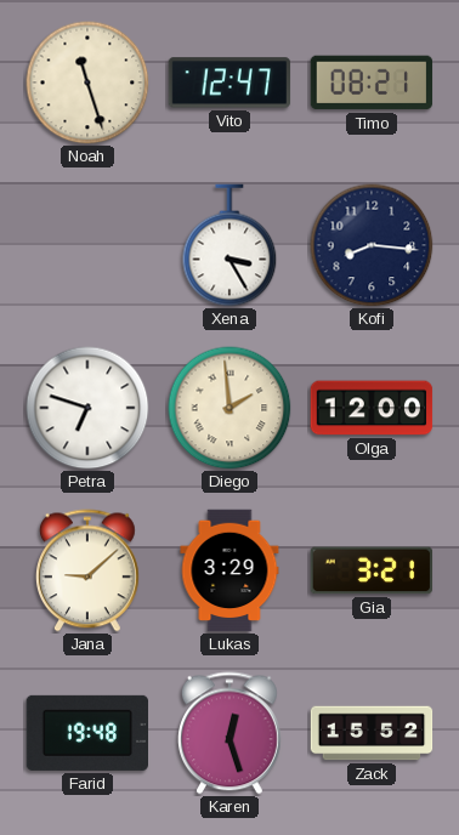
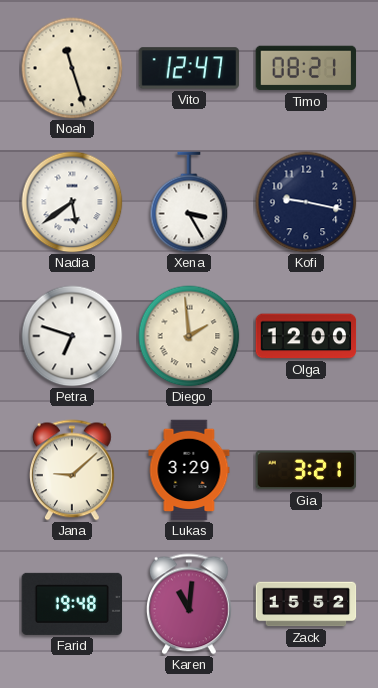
Nadia: none -> 5:39
Kofi: 8:16 -> 9:17
Karen: 12:27 -> 11:01
